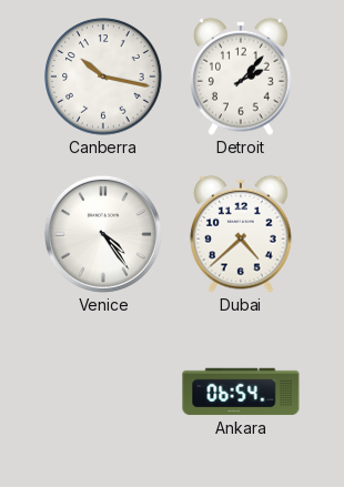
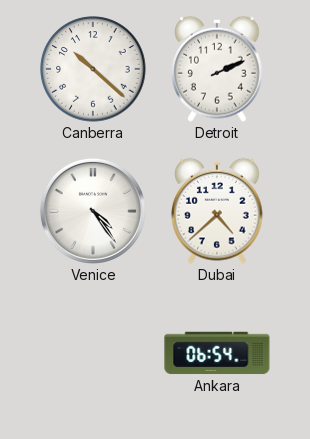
Canberra: 10:17 -> 10:22
Detroit: 2:07 -> 2:11
